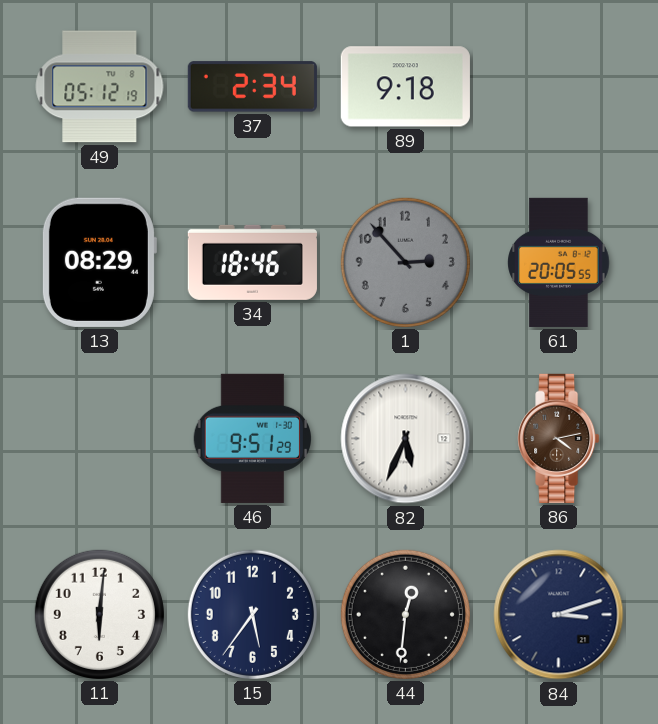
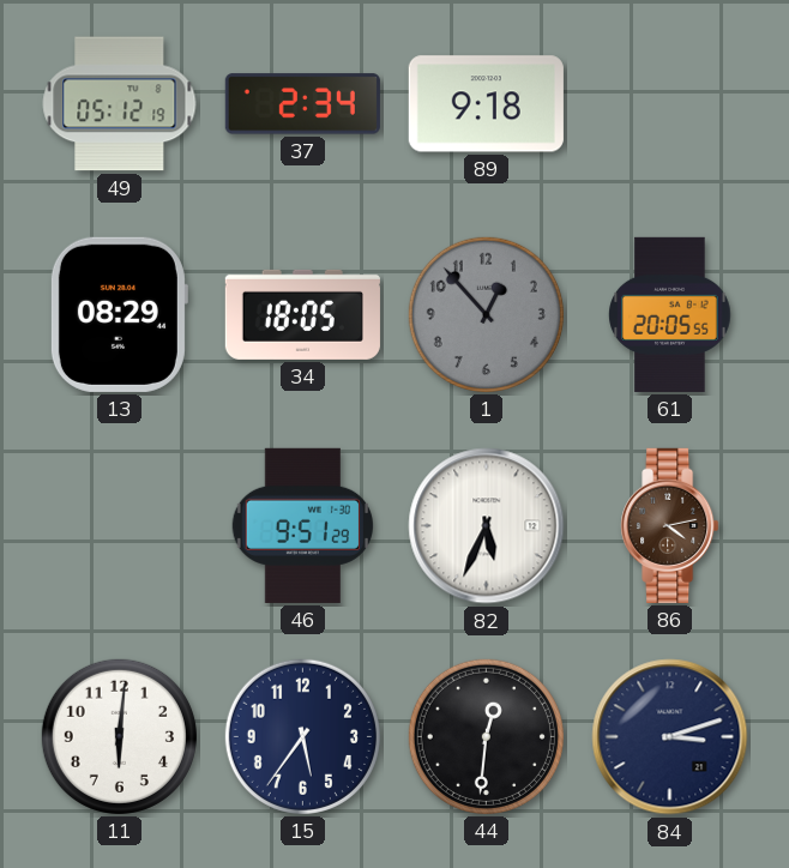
34: 18:46 -> 18:05
1: 2:53 -> 12:53
